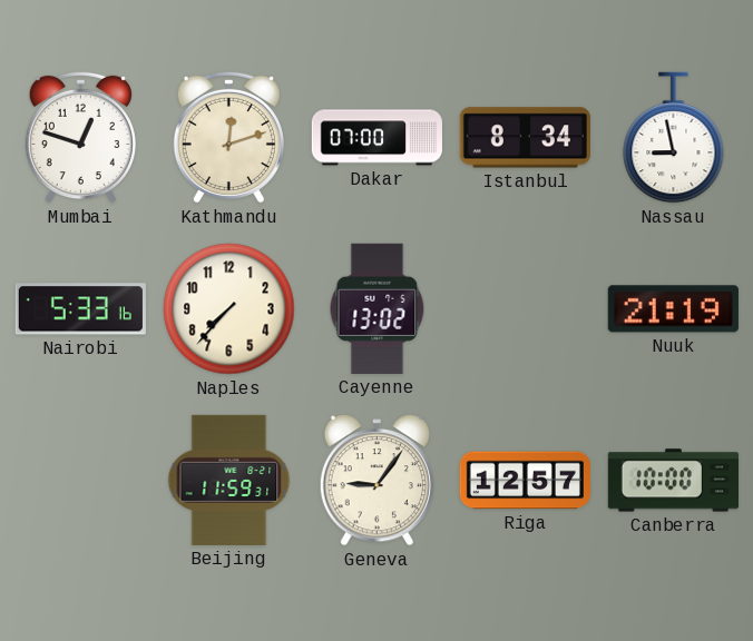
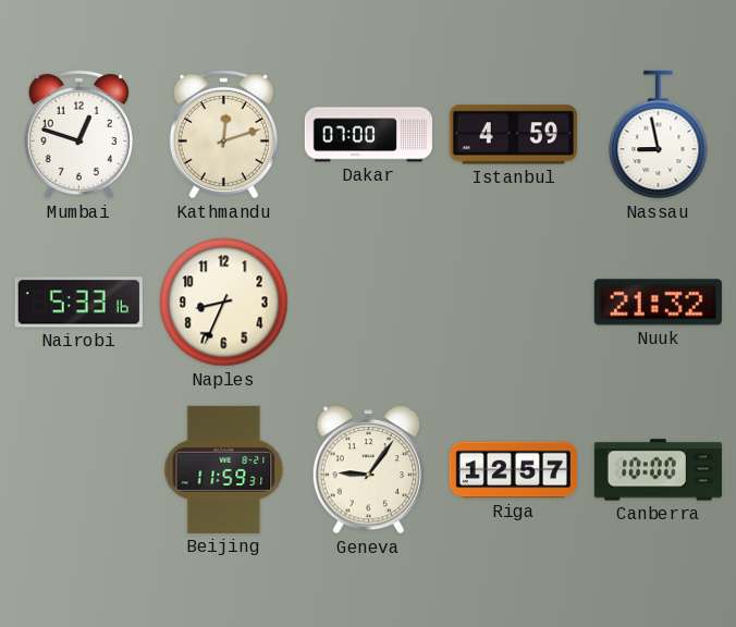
Istanbul: 8:34 -> 4:59
Naples: 7:37 -> 8:34
Cayenne: 13:02 -> none
Nuuk: 21:19 -> 21:32
